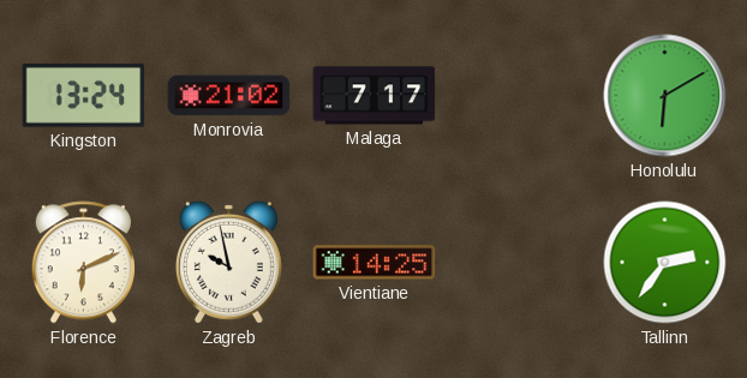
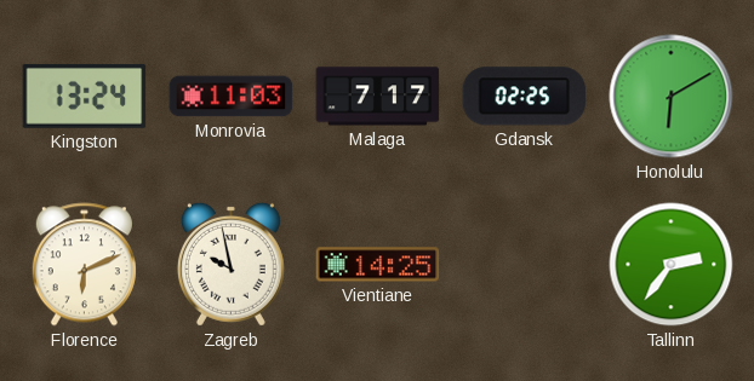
Monrovia: 21:02 -> 11:03
Gdansk: none -> 02:25
